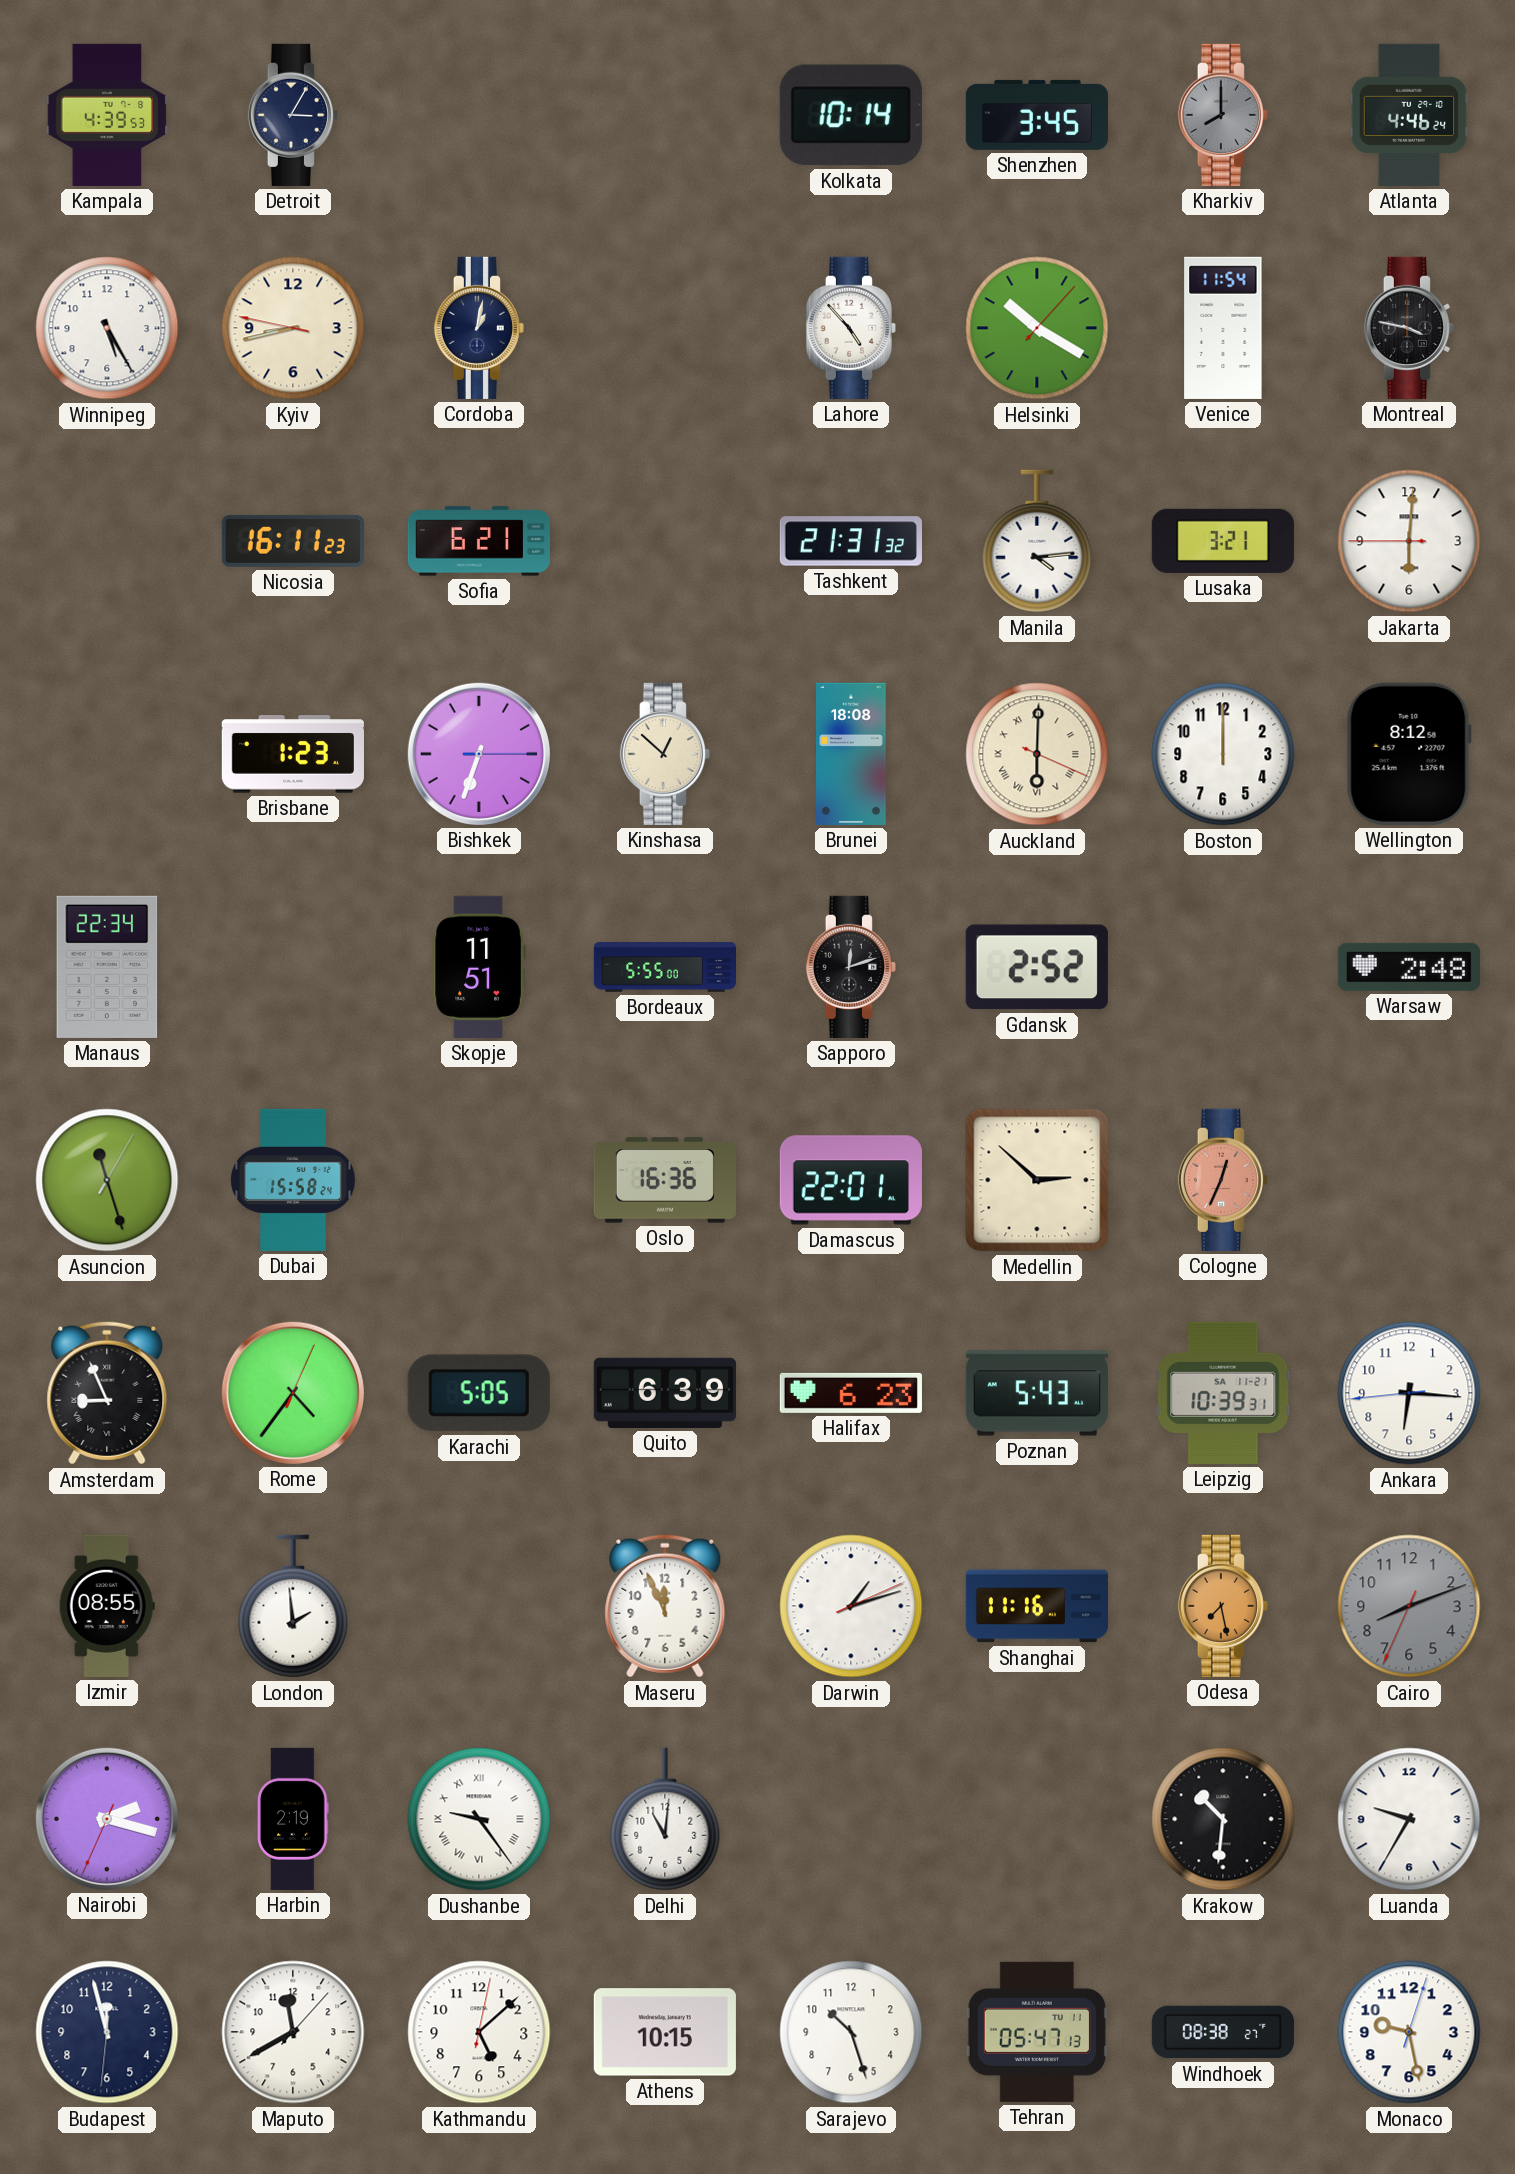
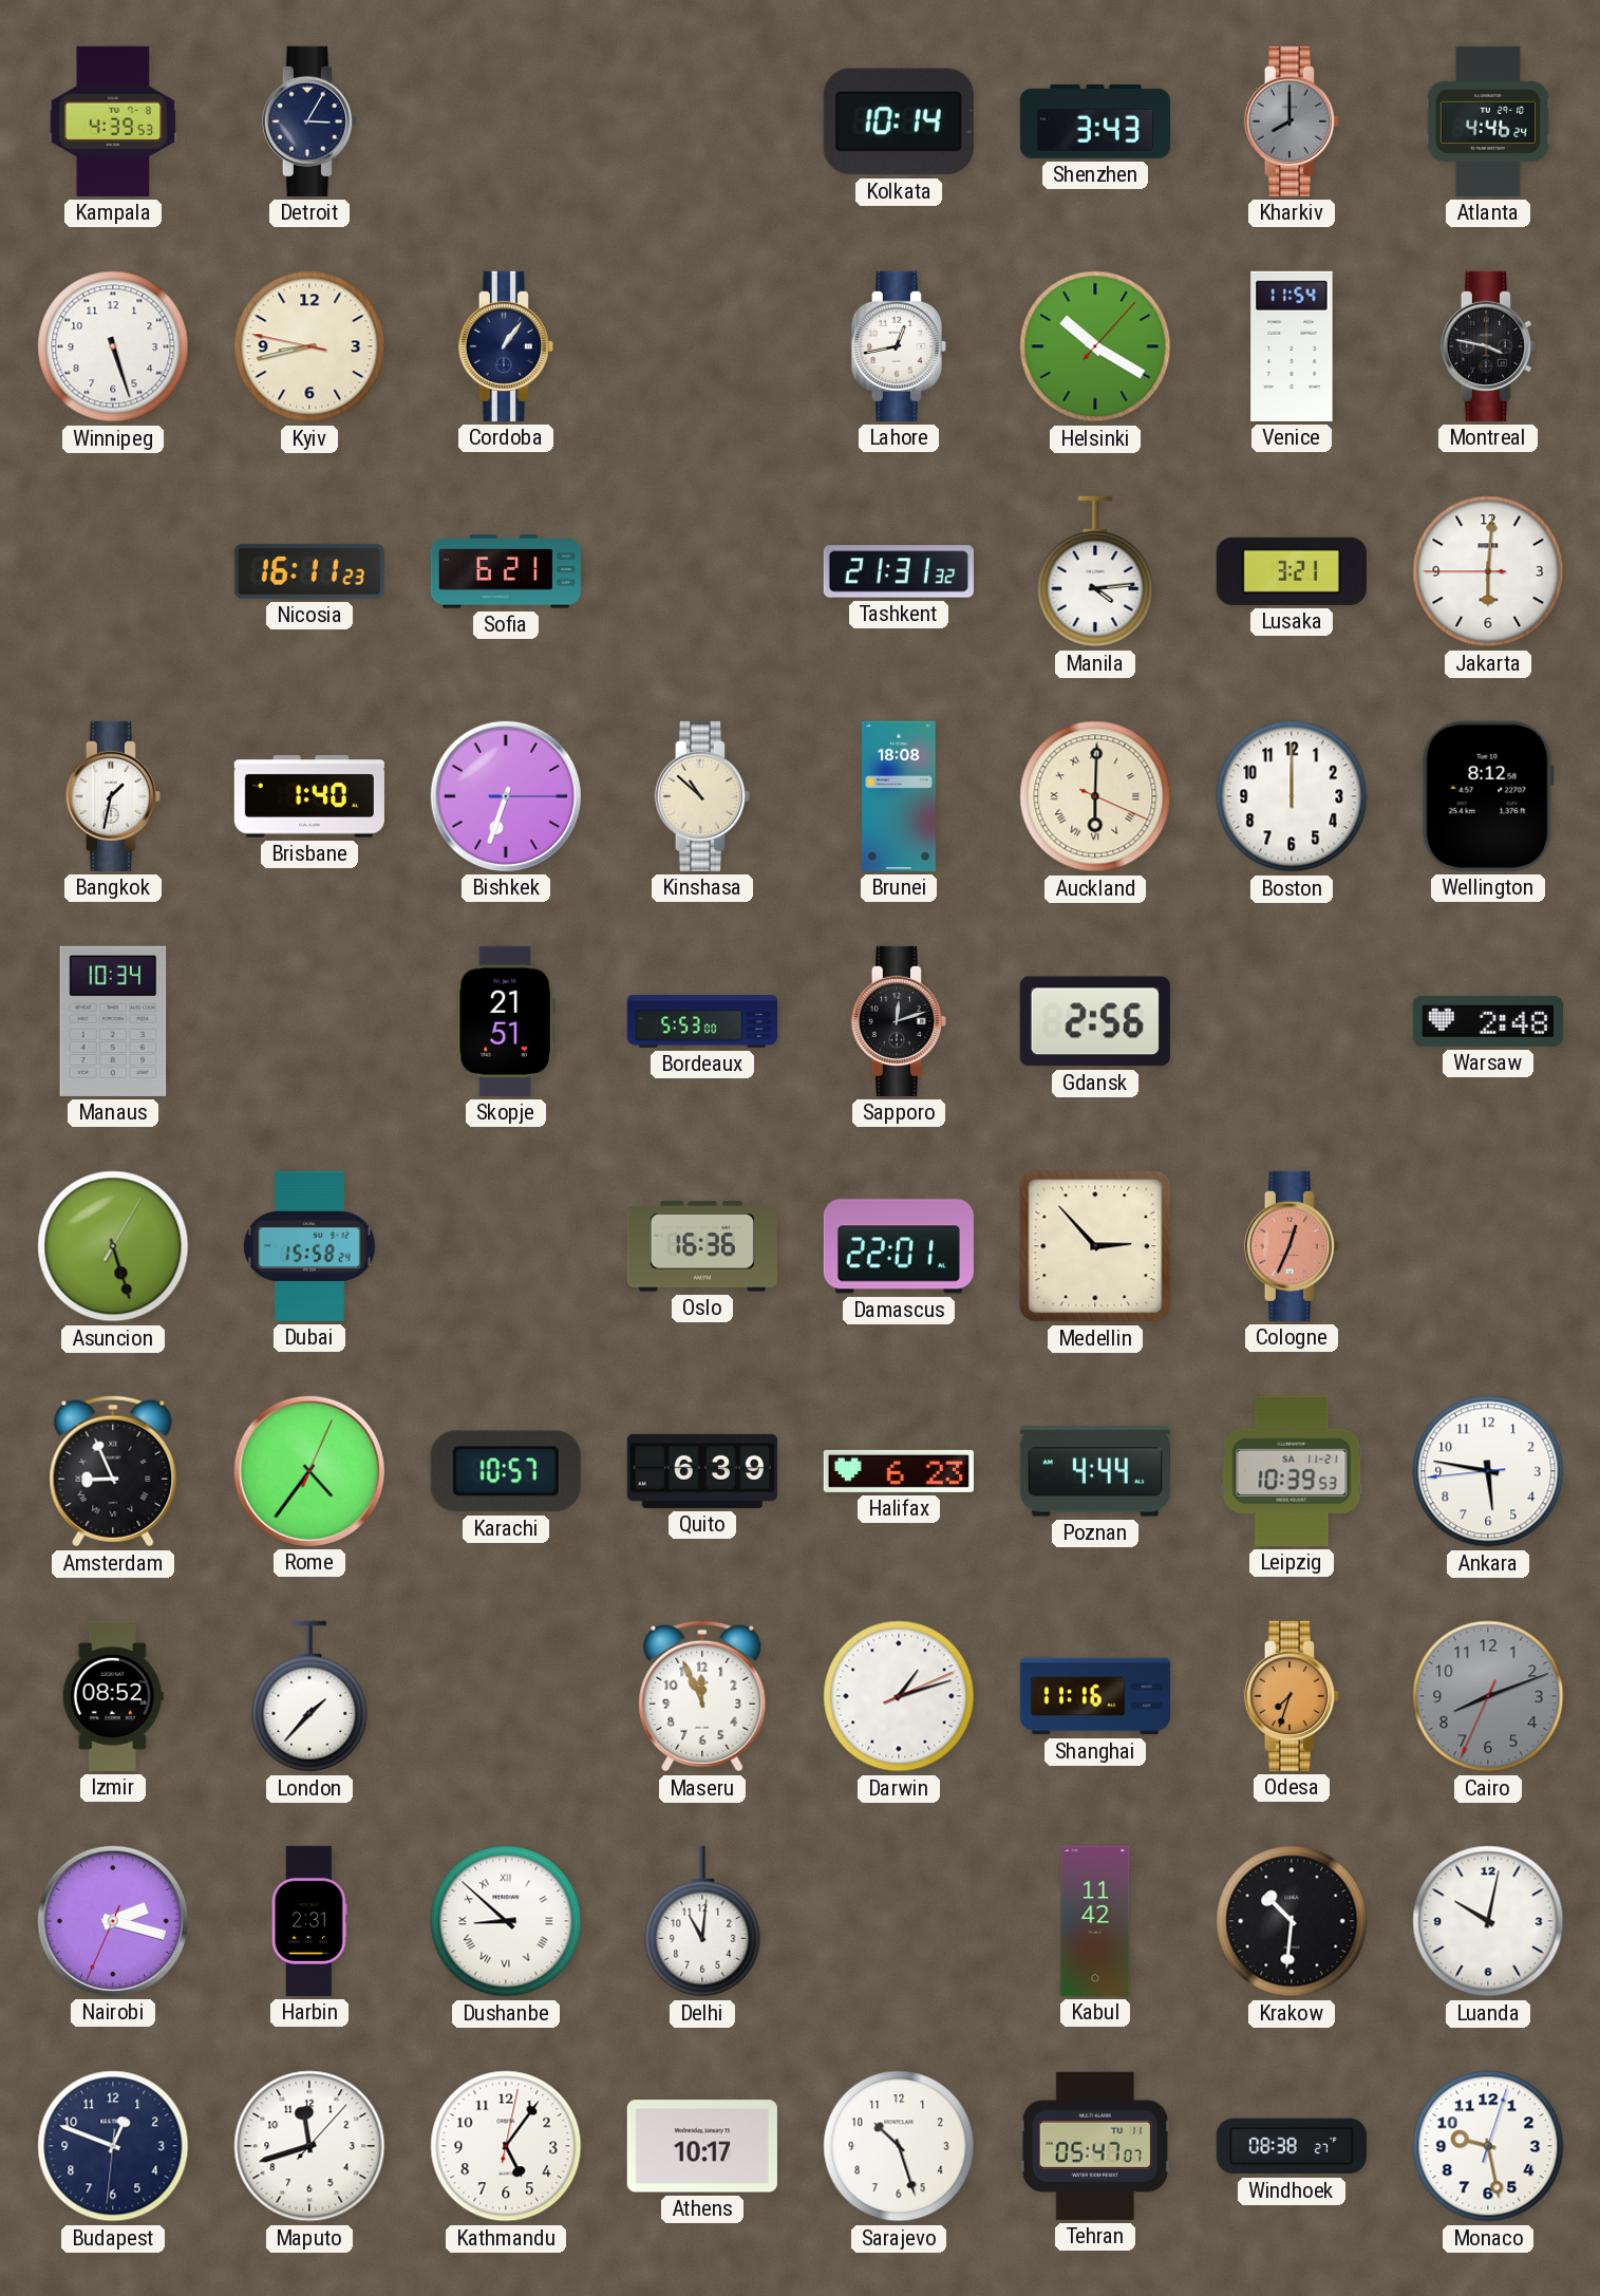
Shenzhen: 3:45 -> 3:43
Winnipeg: 5:25 -> 5:27
Cordoba: 1:02 -> 1:06
Lahore: 4:53 -> 12:43
Bangkok: none -> 1:32
Brisbane: 1:23 -> 1:40
Kinshasa: 12:52 -> 10:52
Manaus: 22:34 -> 10:34
Skopje: 11:51 -> 21:51
Bordeaux: 5:55 -> 5:53
Gdansk: 2:52 -> 2:56
Asuncion: 11:27 -> 5:27
Medellin: 2:52 -> 2:53
Karachi: 5:05 -> 10:57
Poznan: 5:43 -> 4:44
Leipzig: 10:39:31 -> 10:39:53
Ankara: 6:15 -> 5:46
Izmir: 08:55 -> 08:52
London: 1:59 -> 1:37
Odesa: 7:28 -> 7:33
Harbin: 2:19 -> 2:31
Dushanbe: 9:24 -> 8:52
Kabul: none -> 11:42
Luanda: 9:35 -> 10:02
Budapest: 11:57 -> 12:48
Maputo: 11:40 -> 11:42
Kathmandu: 5:08 -> 5:06
Athens: 10:15 -> 10:17
Tehran: 05:47:13 -> 05:47:07
